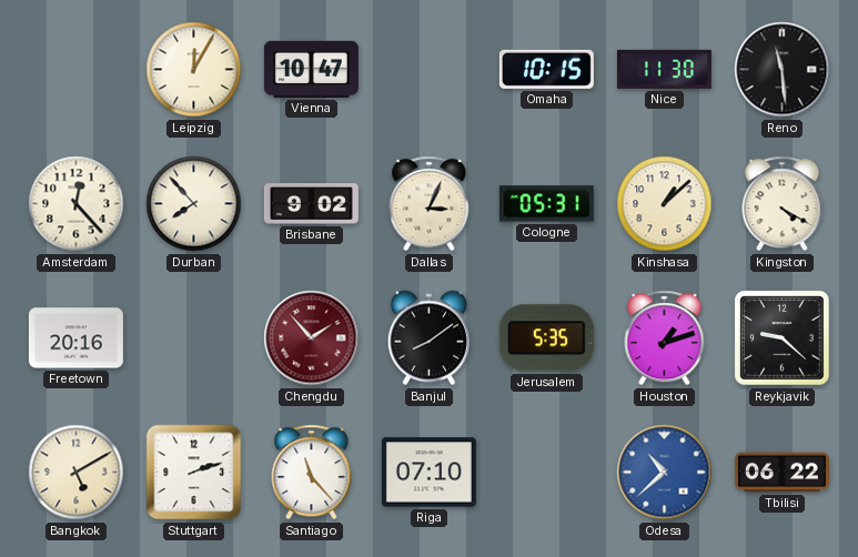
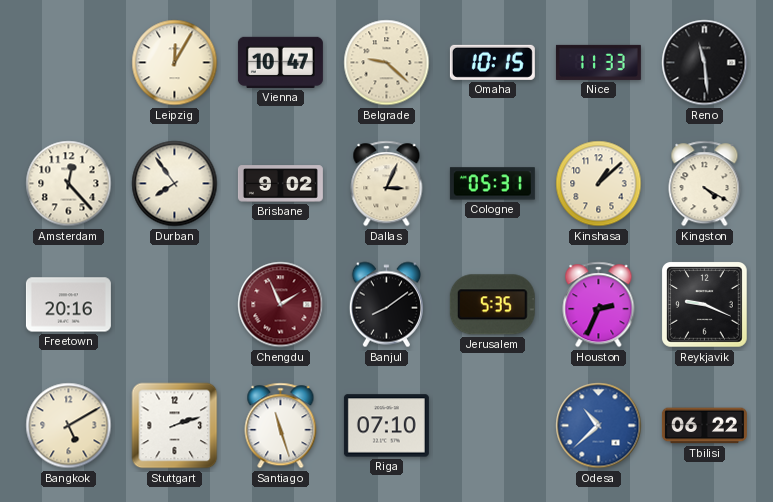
Belgrade: none -> 9:22
Nice: 11:30 -> 11:33
Durban: 7:53 -> 7:54
Chengdu: 1:53 -> 1:56
Houston: 1:12 -> 2:34
Reykjavik: 9:22 -> 9:19
Santiago: 11:23 -> 11:27
